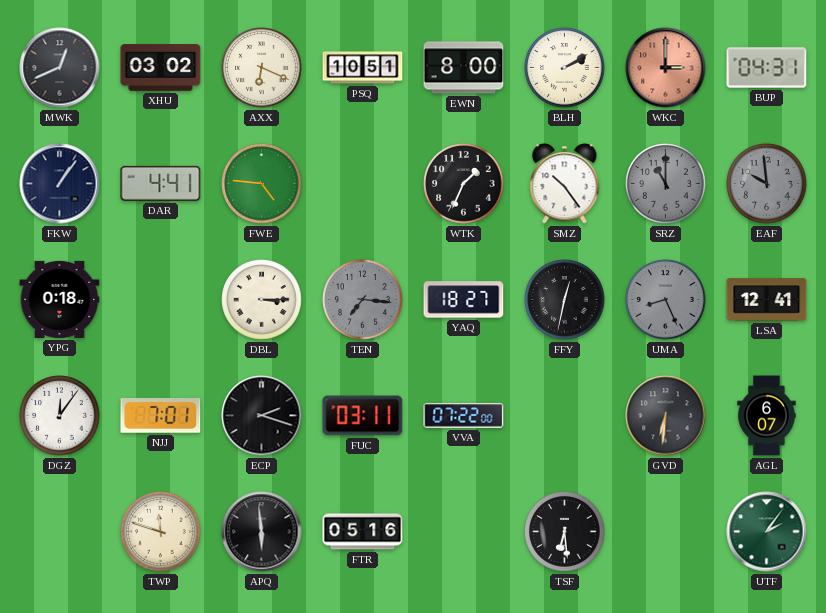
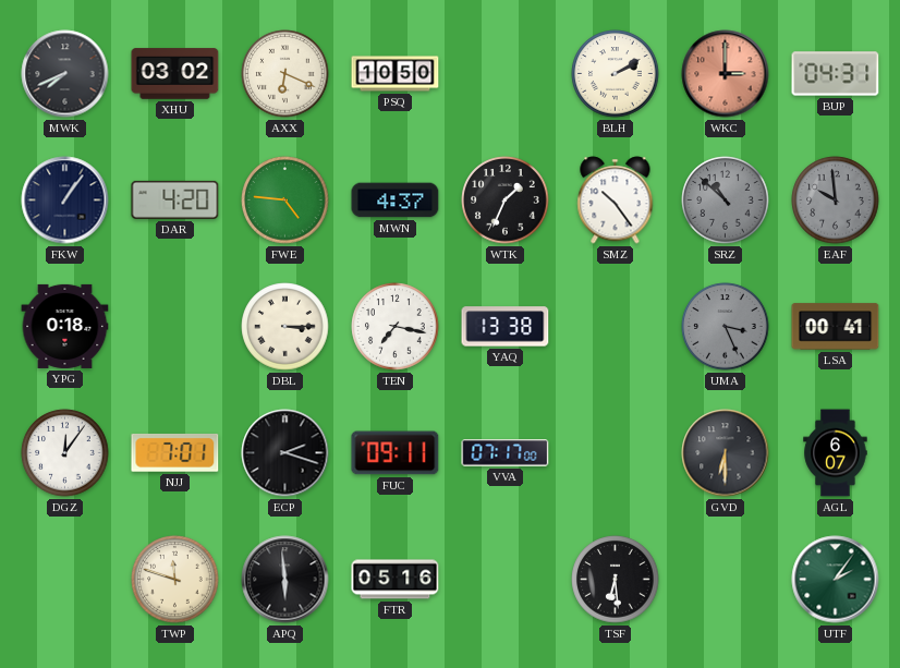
MWK: 12:41 -> 7:41
PSQ: 10:51 -> 10:50
EWN: 8:00 -> none
DAR: 4:41 -> 4:20
MWN: none -> 4:37
SRZ: 11:00 -> 10:52
TEN: 7:16 -> 7:17
TEN dial: grey -> white
YAQ: 18:27 -> 13:38
FFY: 12:32 -> none
UMA: 8:26 -> 3:26
LSA: 12:41 -> 00:41
FUC: 03:11 -> 09:11
VVA: 07:22 -> 07:17
GVD: 6:31 -> 6:30
